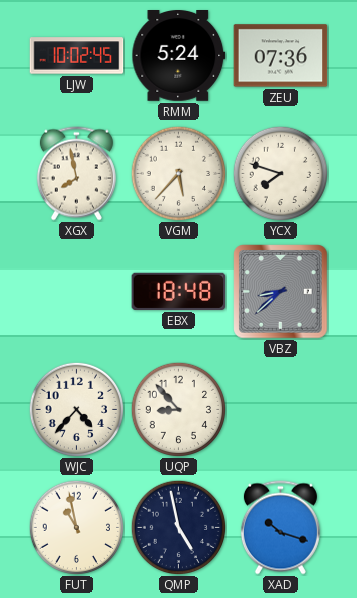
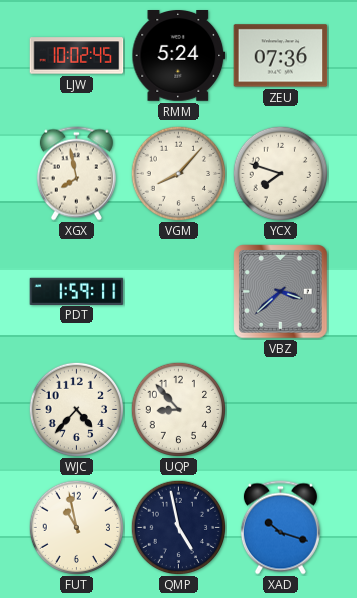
VGM: 5:37 -> 8:07
PDT: none -> 1:59
EBX: 18:48 -> none
VBZ: 8:38 -> 3:38
